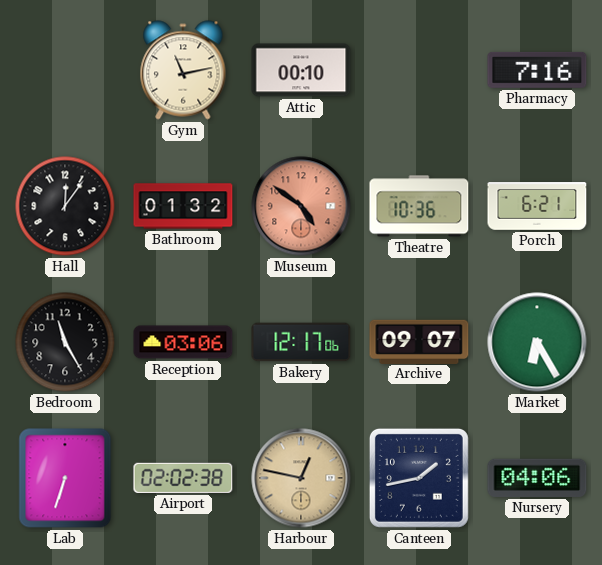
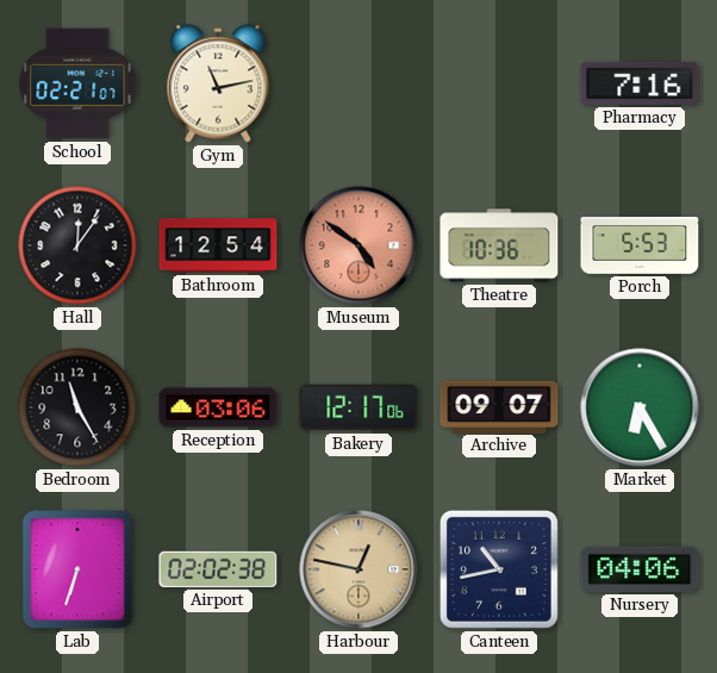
School: none -> 02:21
Attic: 00:10 -> none
Bathroom: 01:32 -> 12:54
Porch: 6:21 -> 5:53
Canteen: 1:43 -> 10:43
